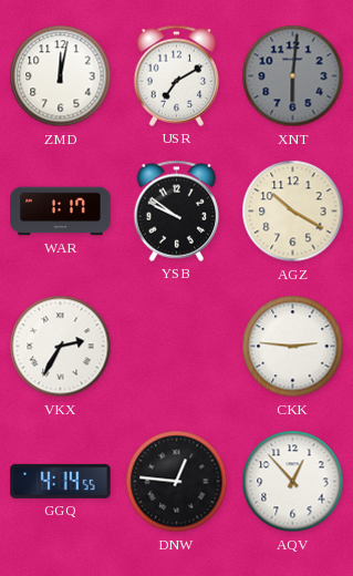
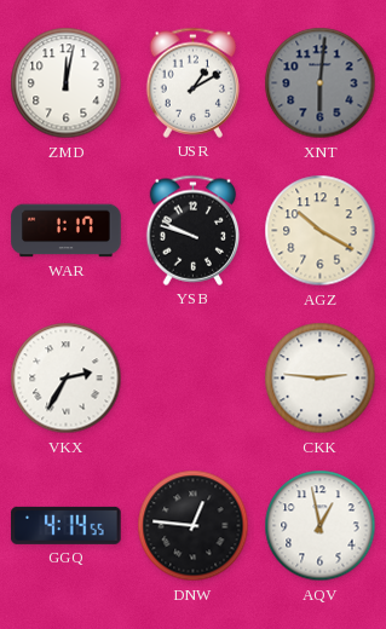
USR: 7:10 -> 1:10
YSB: 9:51 -> 9:48
AQV: 12:53 -> 12:58
